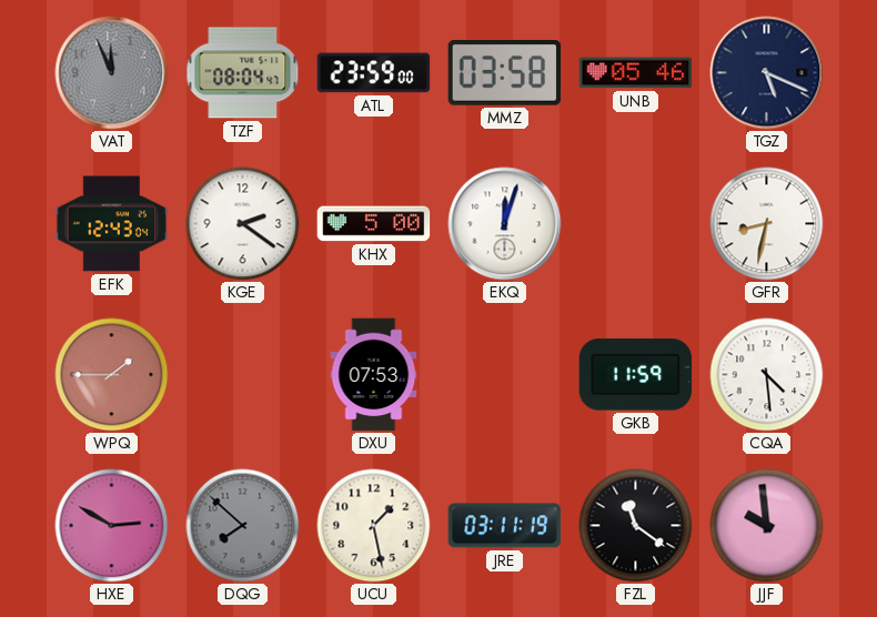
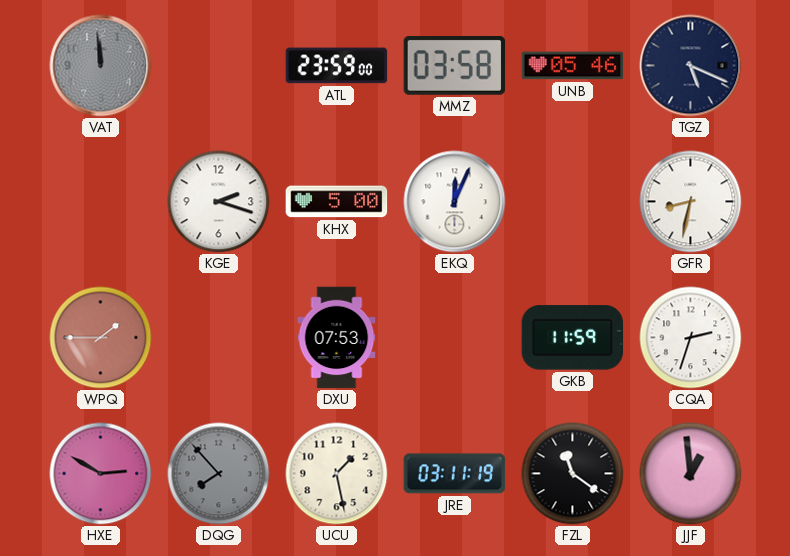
VAT: 11:56 -> 11:59
TZF: 08:04 -> none
EFK: 12:43 -> none
KGE: 2:21 -> 2:18
EKQ: 12:03 -> 12:04
CQA: 4:29 -> 2:33
DQG: 7:52 -> 7:53
JJF: 9:59 -> 12:59
